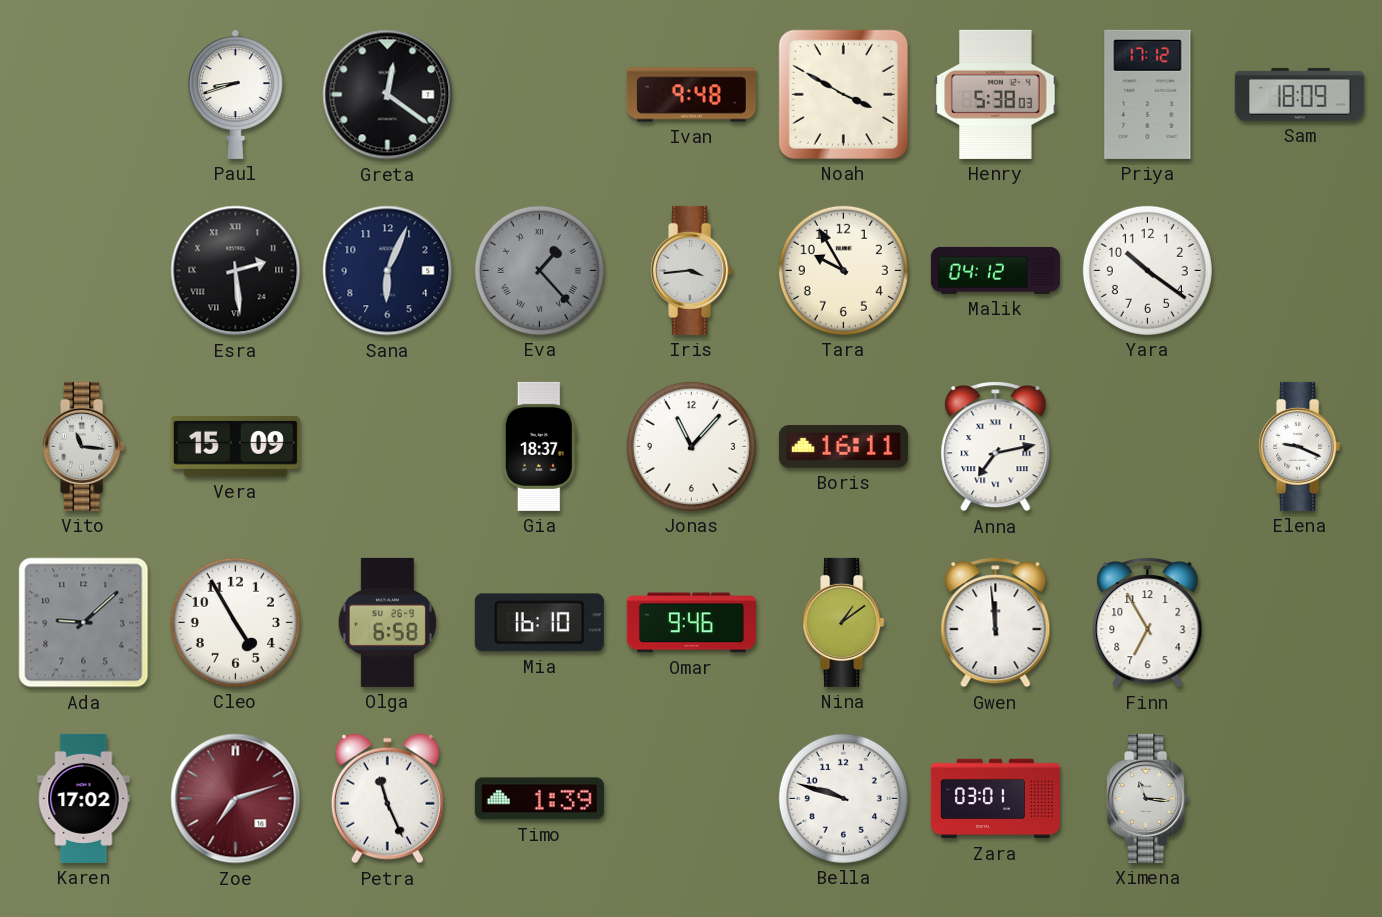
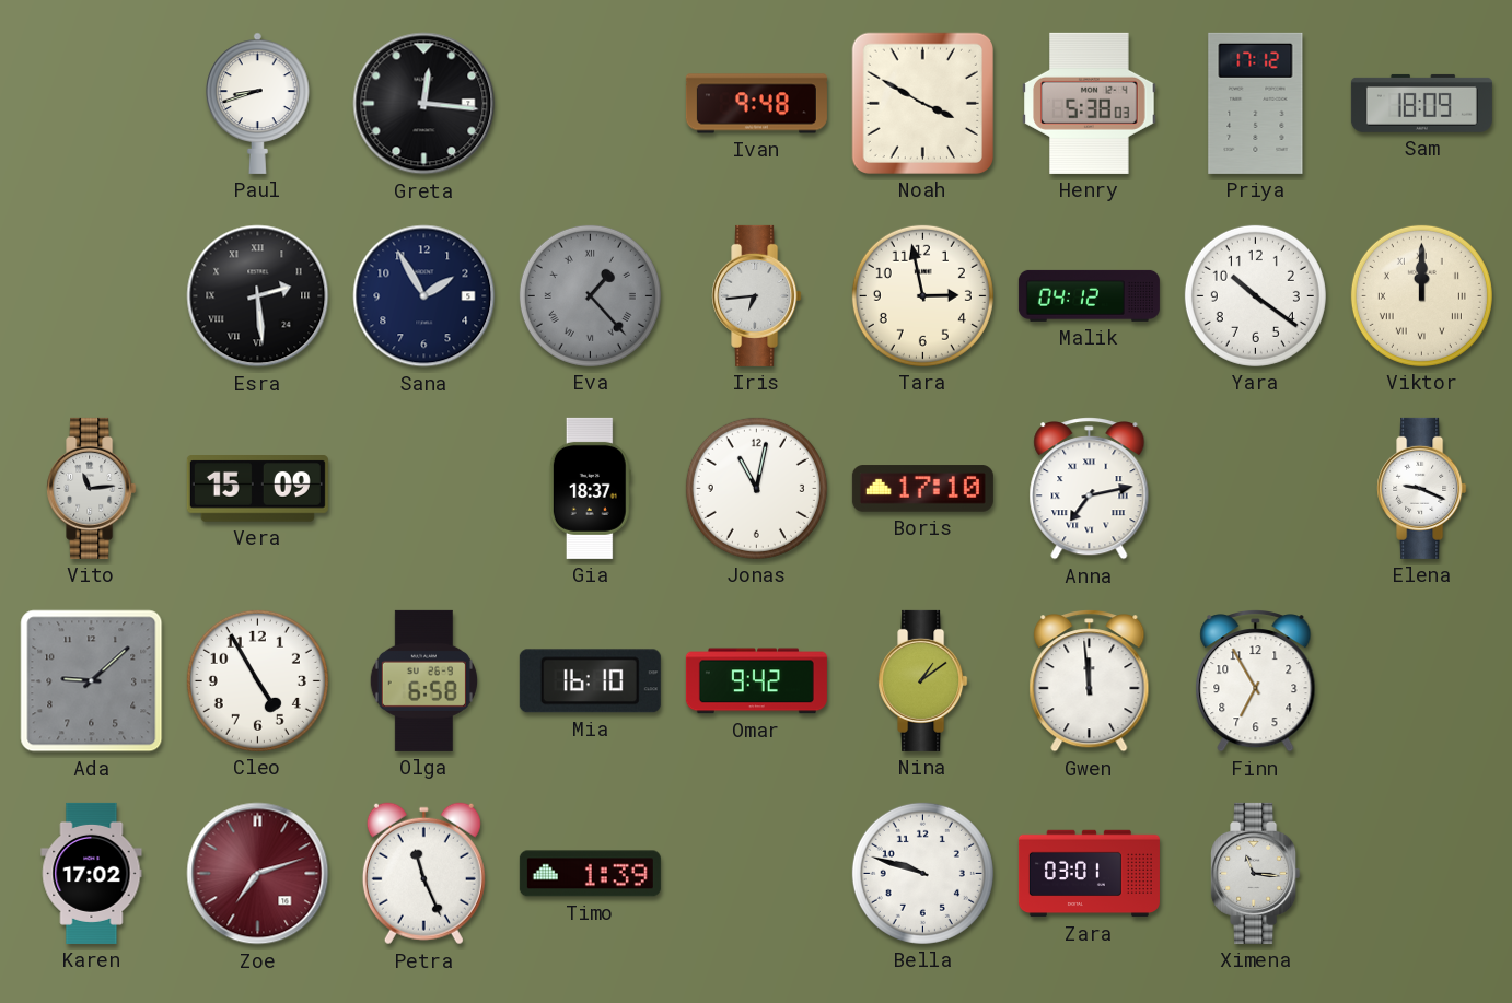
Greta: 12:21 -> 12:16
Sana: 6:04 -> 1:55
Iris: 3:44 -> 6:44
Tara: 9:55 -> 2:58
Viktor: none -> 12:00
Vito: 11:16 -> 11:14
Jonas: 11:07 -> 11:02
Boris: 16:11 -> 17:10
Omar: 9:46 -> 9:42
